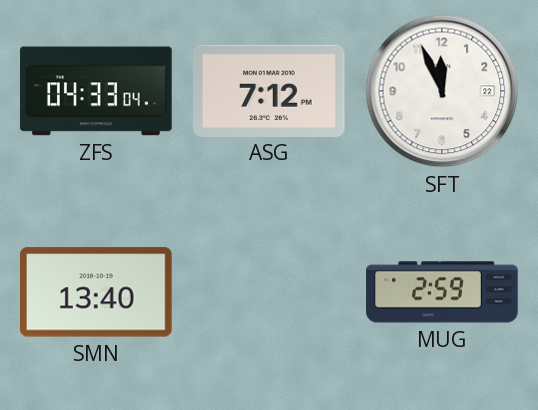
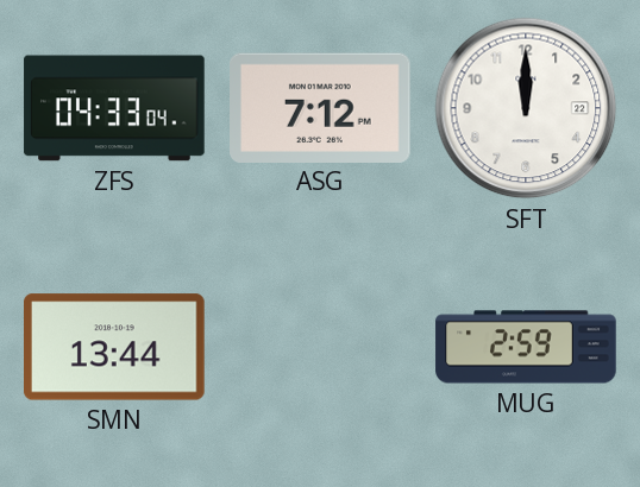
SFT: 11:56 -> 12:00
SMN: 13:40 -> 13:44
